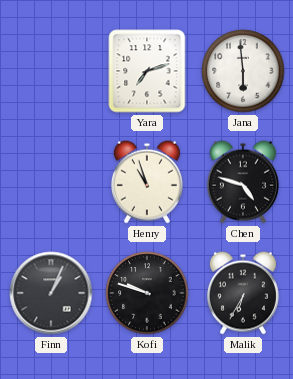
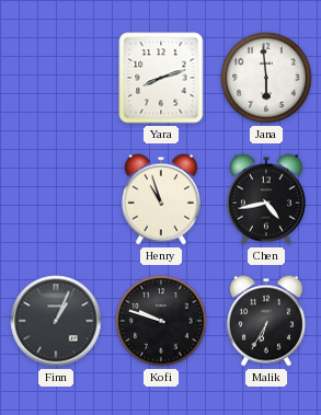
Yara: 7:12 -> 8:12
Chen: 4:48 -> 4:43
